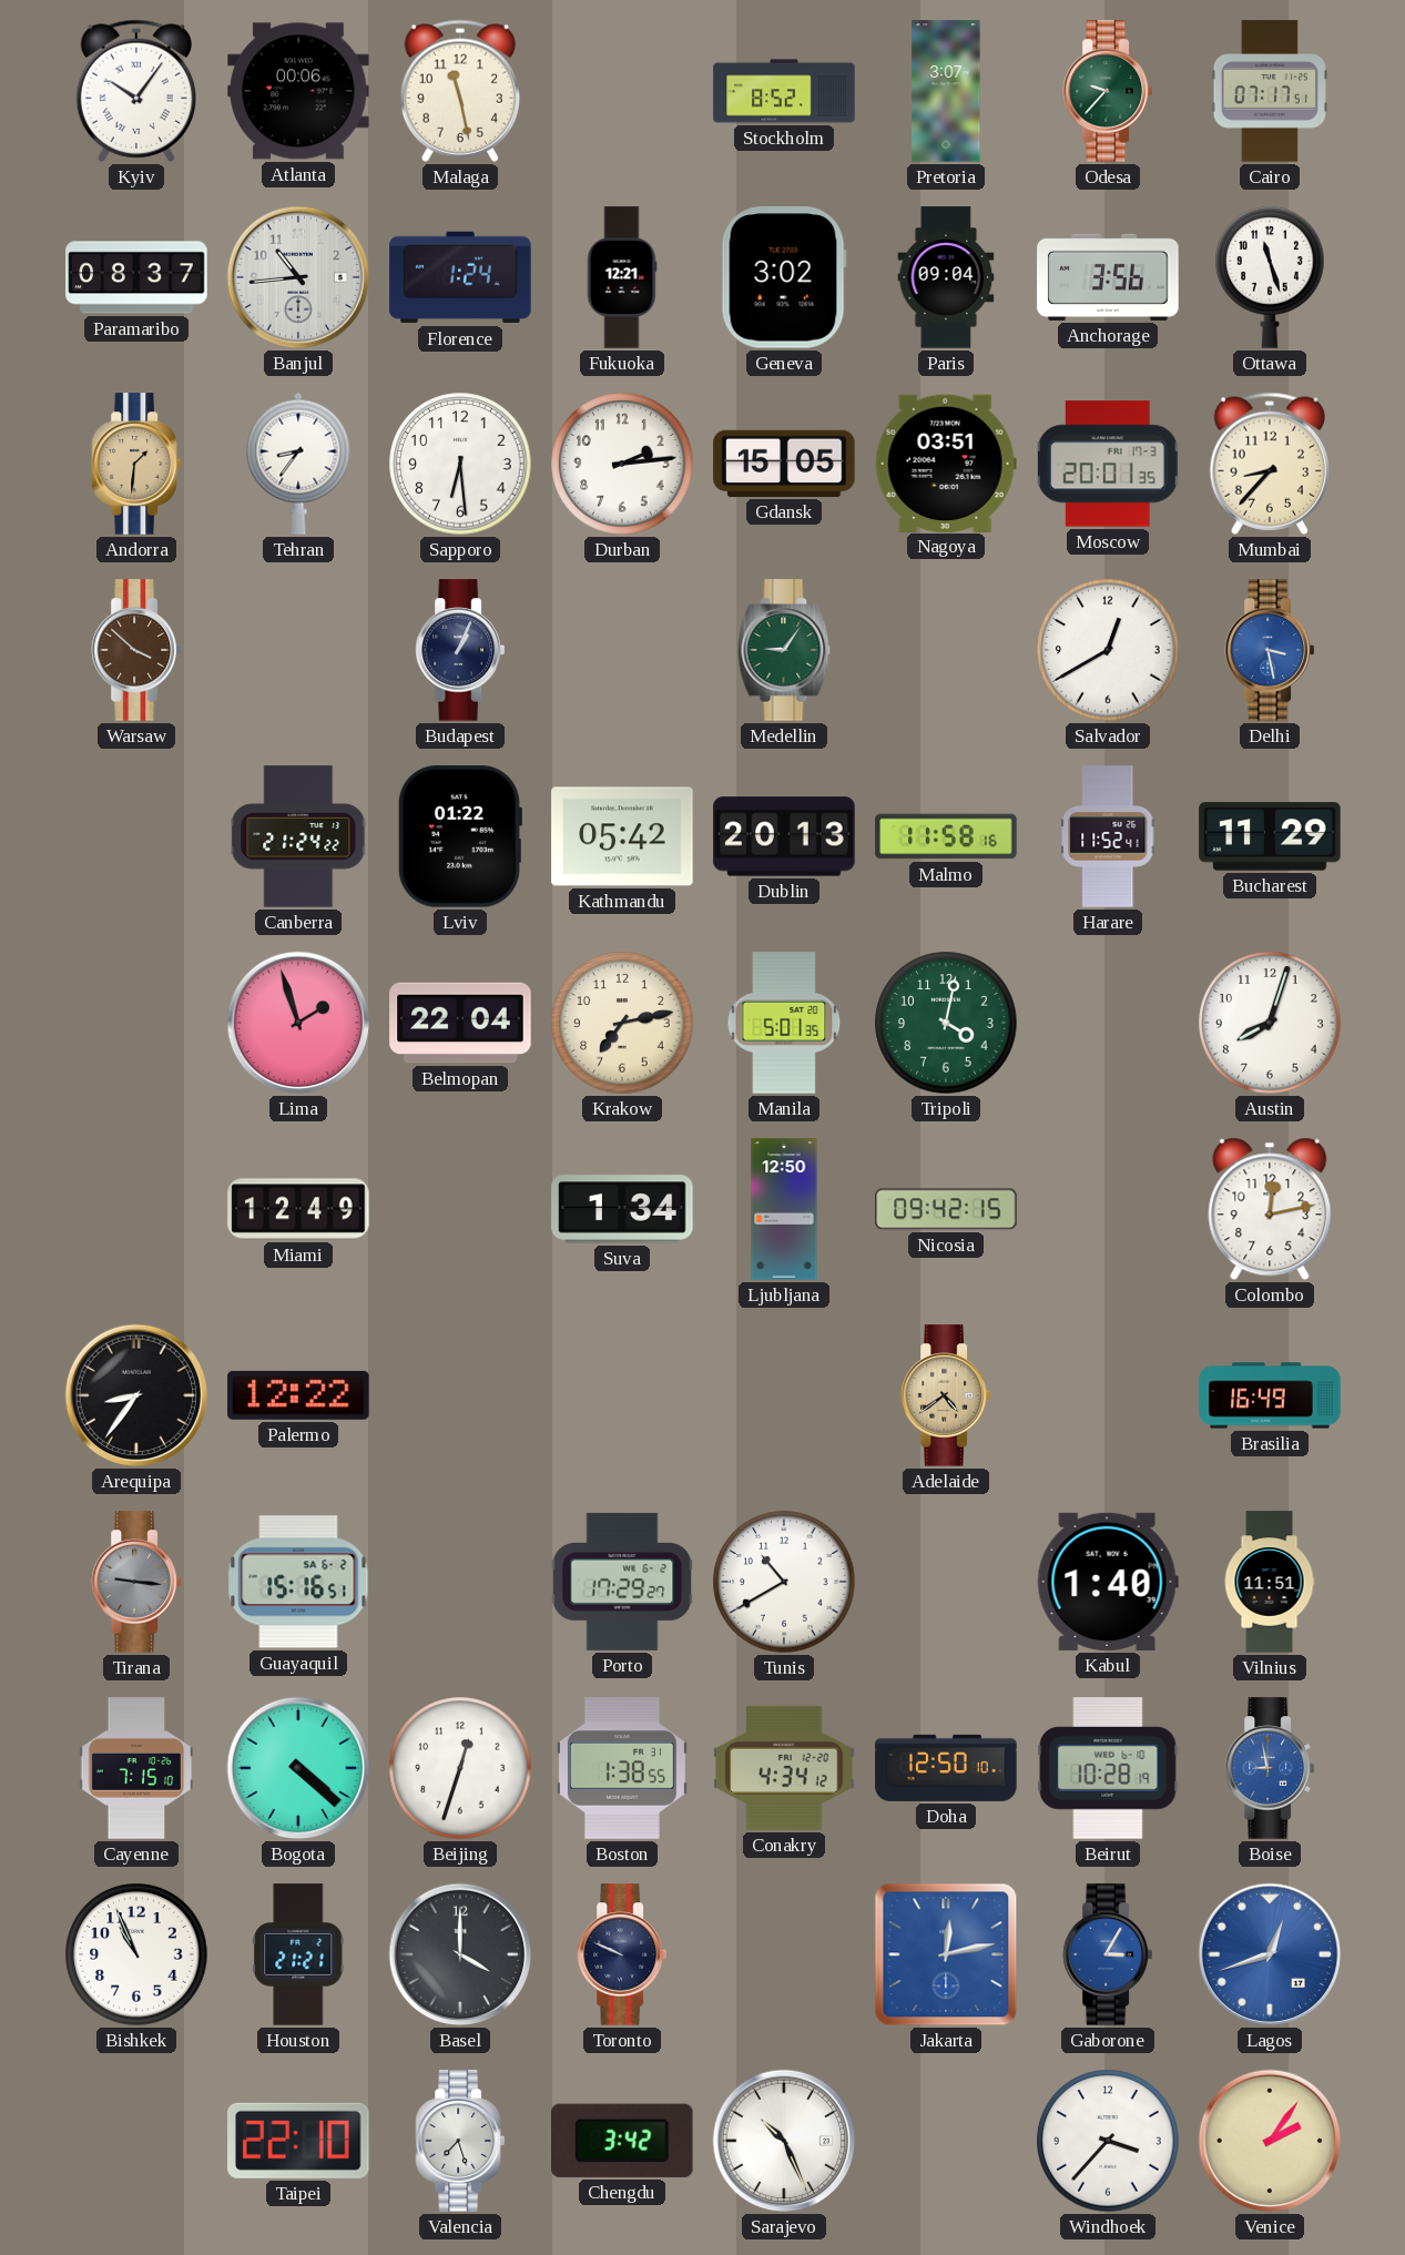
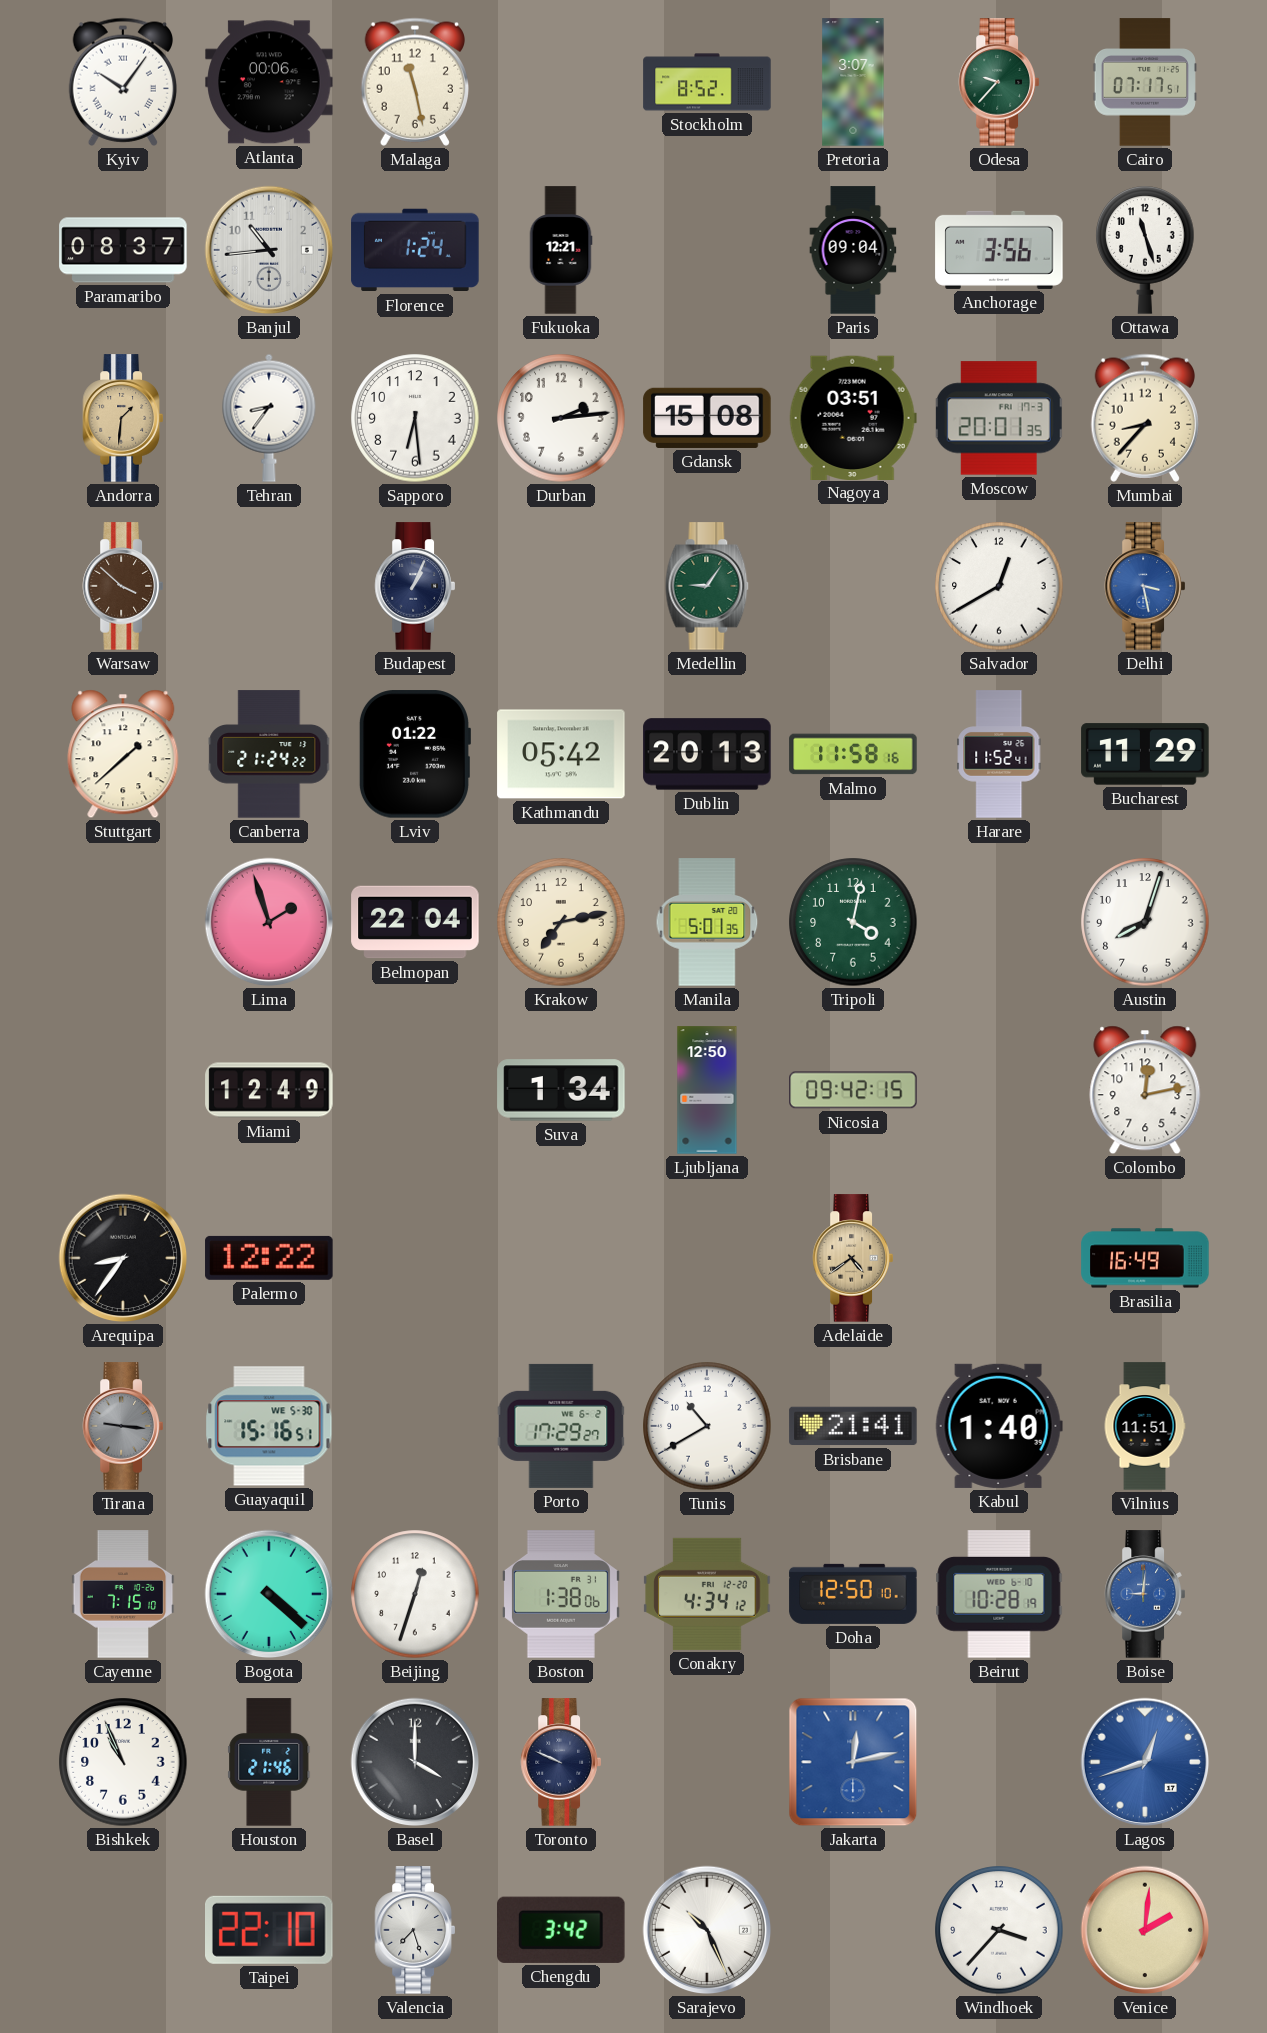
Geneva: 3:02 -> none
Gdansk: 15:05 -> 15:08
Stuttgart: none -> 1:38
Guayaquil date: SA 6-2 -> WE 5-30
Brisbane: none -> 21:41
Boston: 1:38:55 -> 1:38:06
Boise: 8:58 -> 9:01
Houston: 21:21 -> 21:46
Gaborone: 3:05 -> none
Venice: 2:06 -> 2:01
